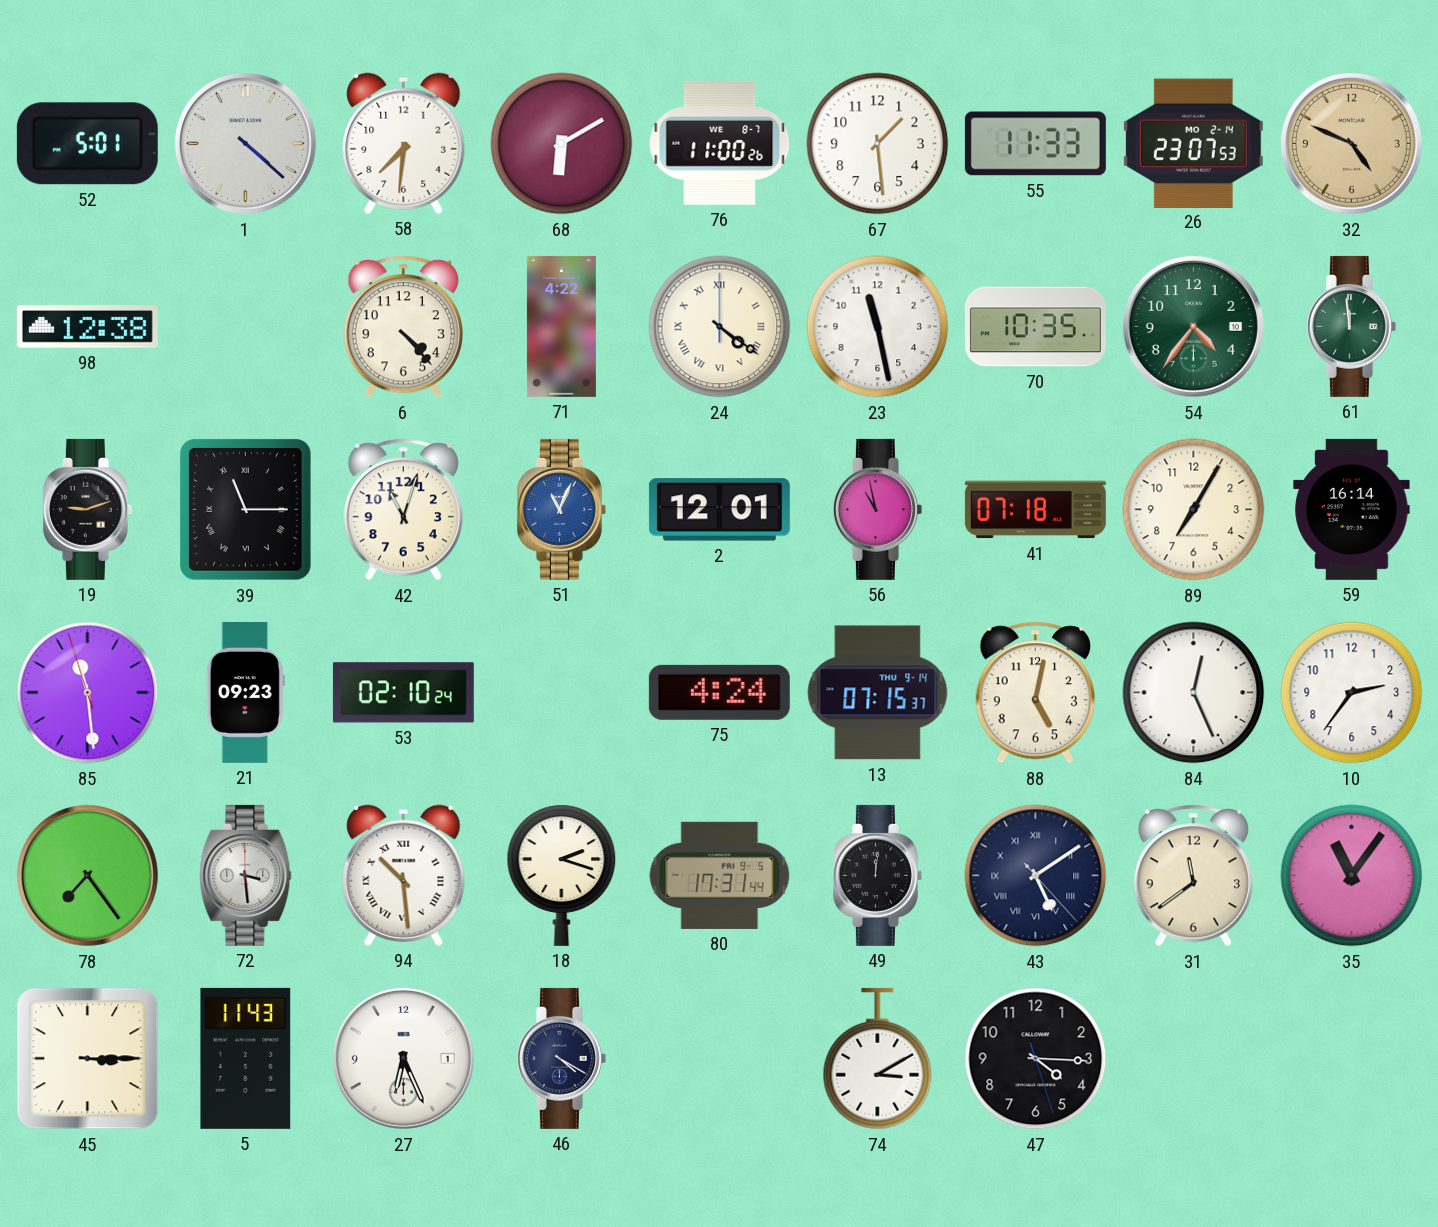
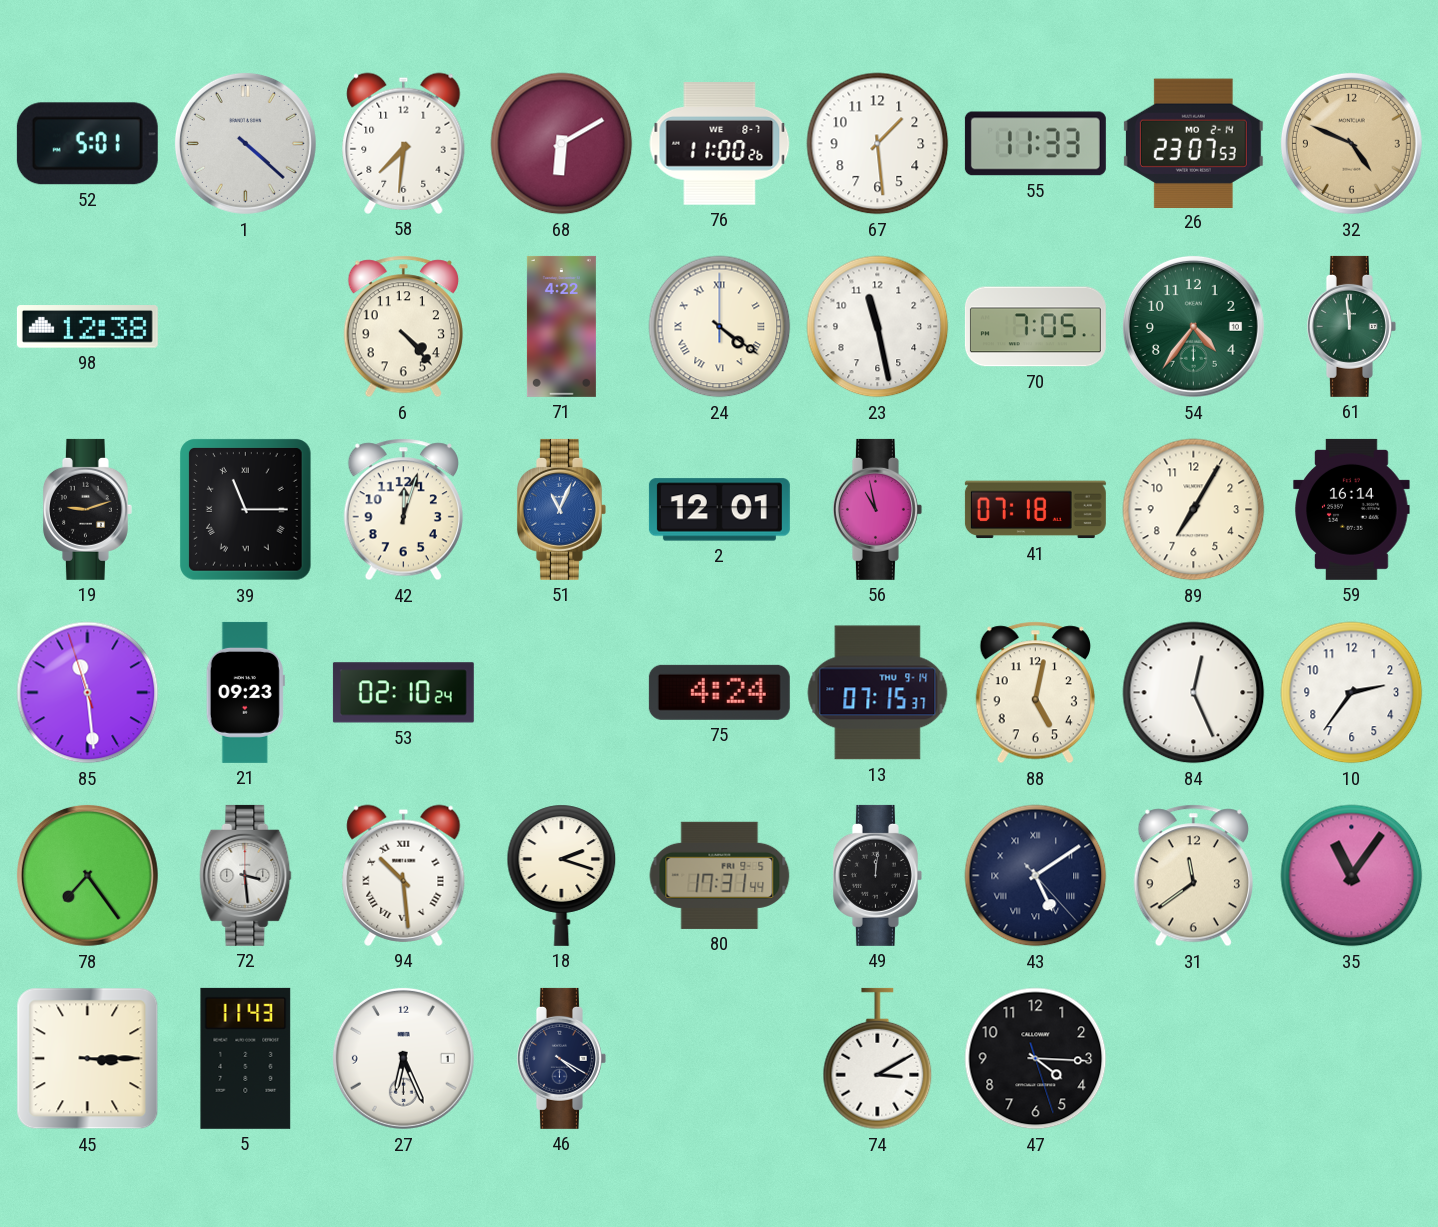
70: 10:35 -> 7:05
42: 11:03 -> 12:03
